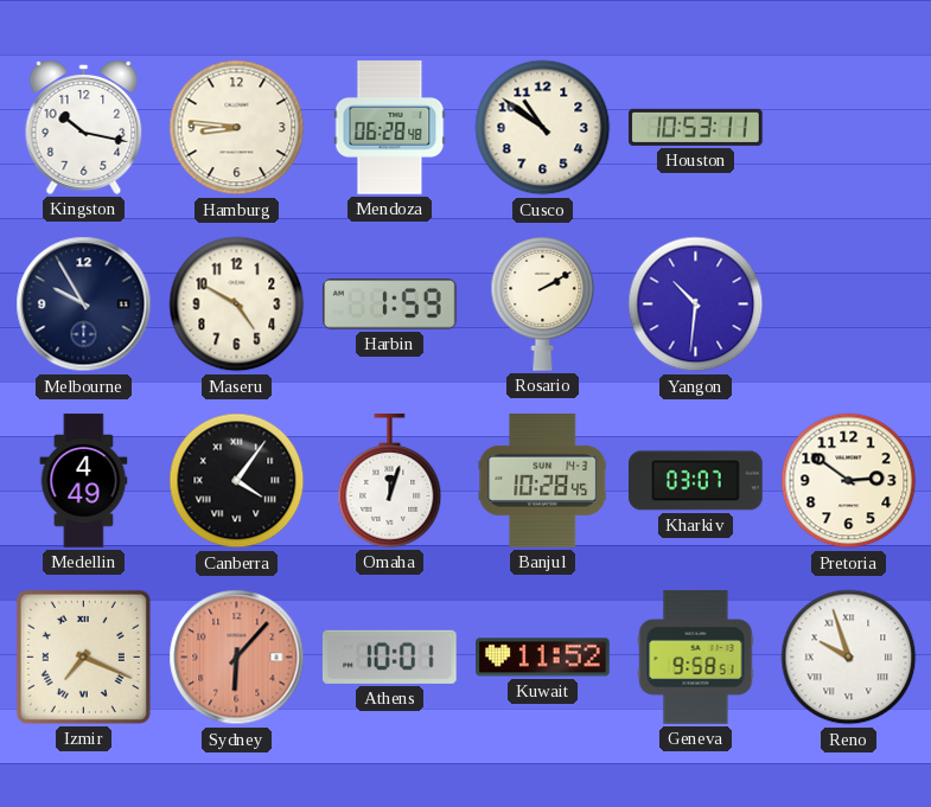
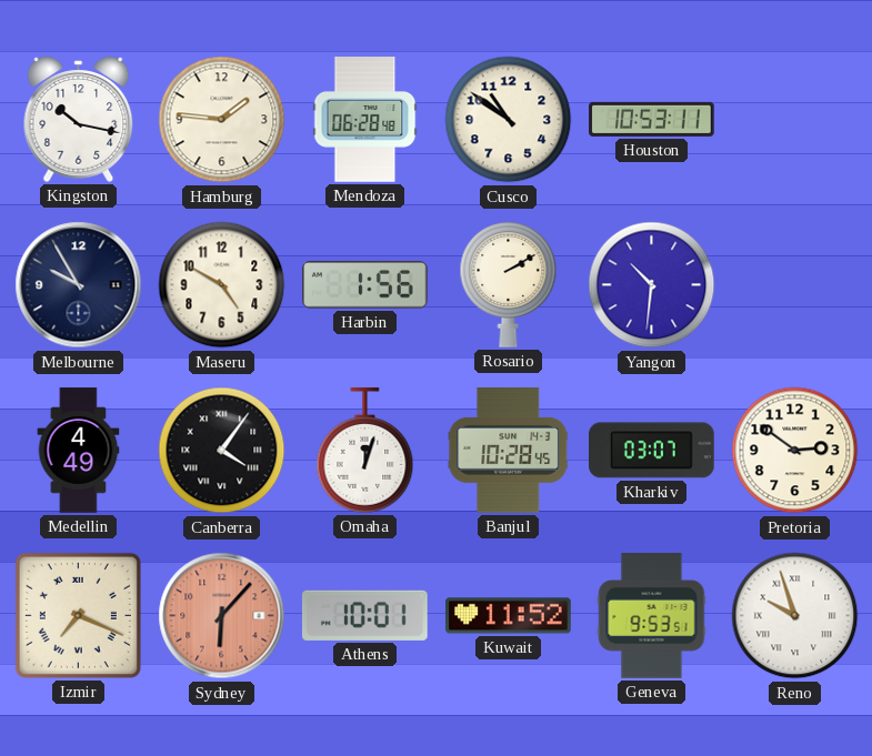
Hamburg: 8:46 -> 1:46
Harbin: 1:59 -> 1:56
Geneva: 9:58 -> 9:53
